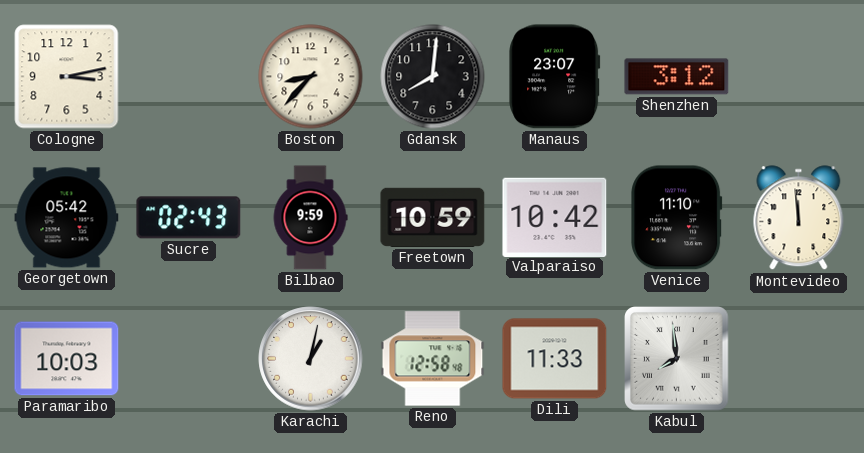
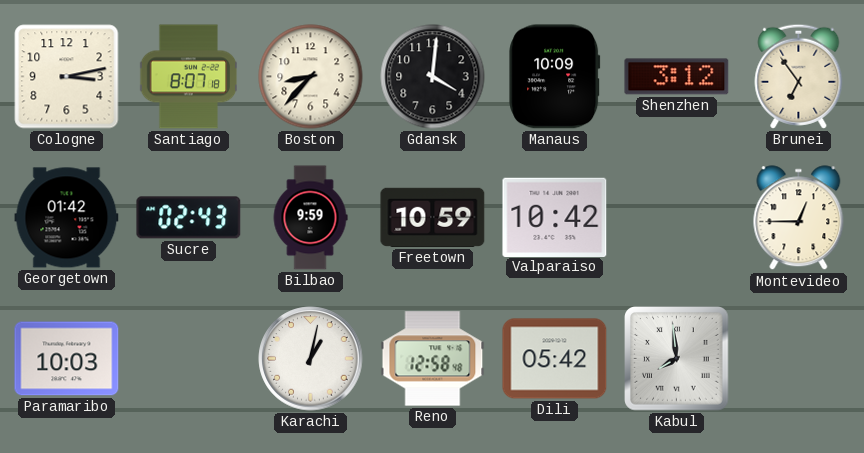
Santiago: none -> 8:07
Gdansk: 8:01 -> 4:01
Manaus: 23:07 -> 10:09
Brunei: none -> 6:54
Georgetown: 05:42 -> 01:42
Venice: 11:10 -> none
Montevideo: 11:59 -> 12:45
Dili: 11:33 -> 05:42
